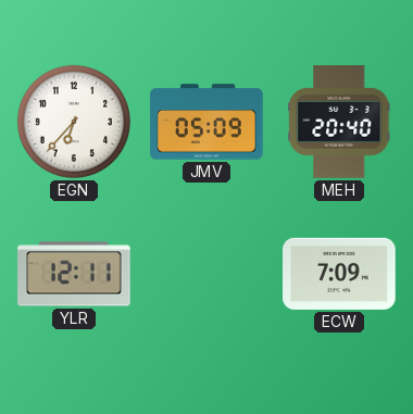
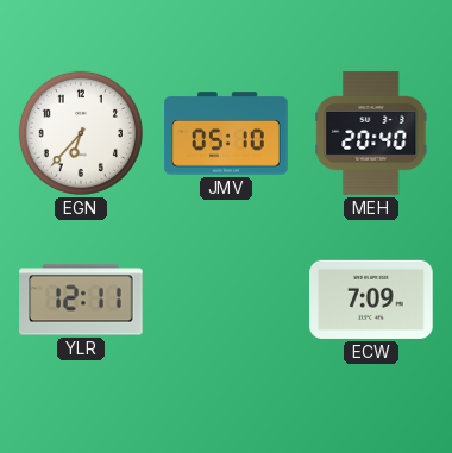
JMV: 05:09 -> 05:10
